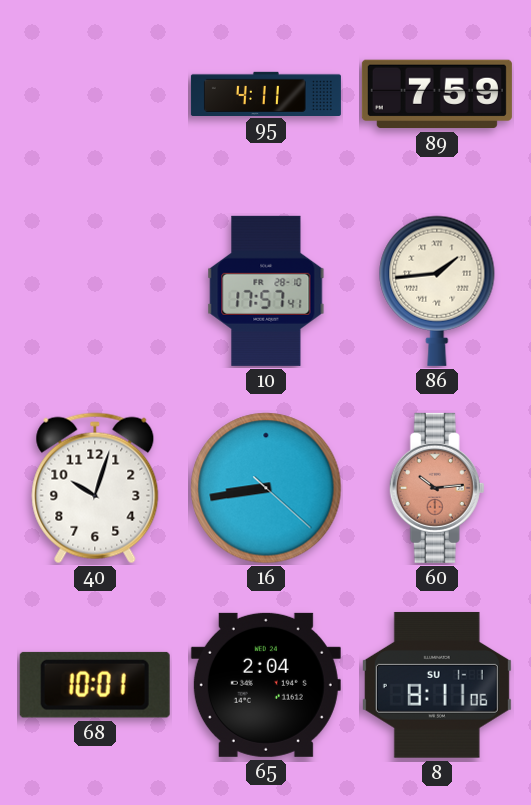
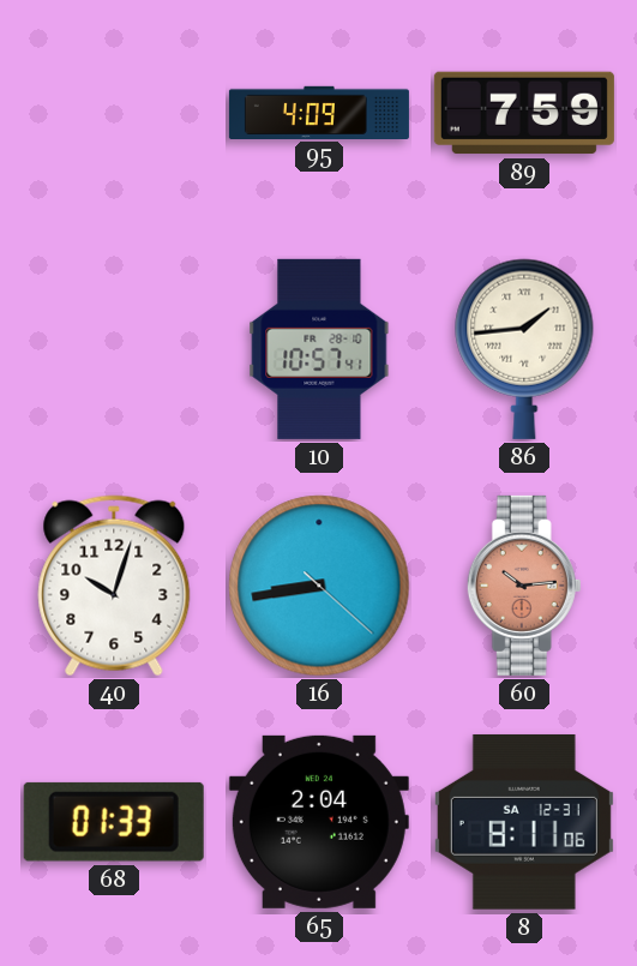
95: 4:11 -> 4:09
10: 17:57 -> 10:57
68: 10:01 -> 01:33
8 date: SU 1-1 -> SA 12-31
